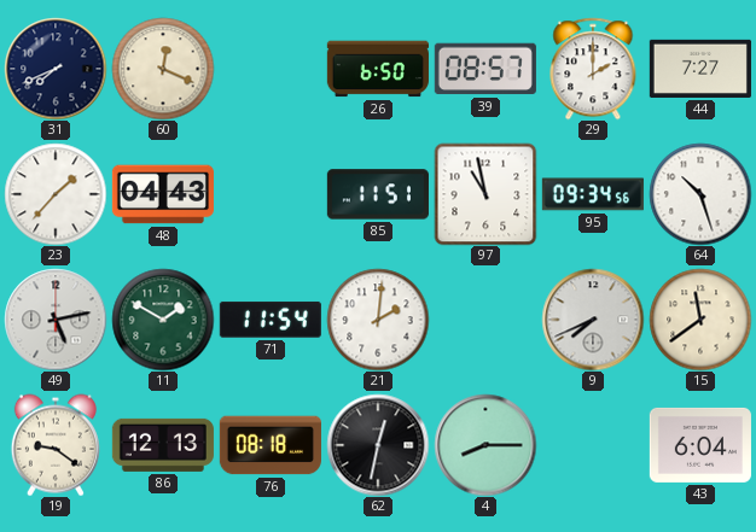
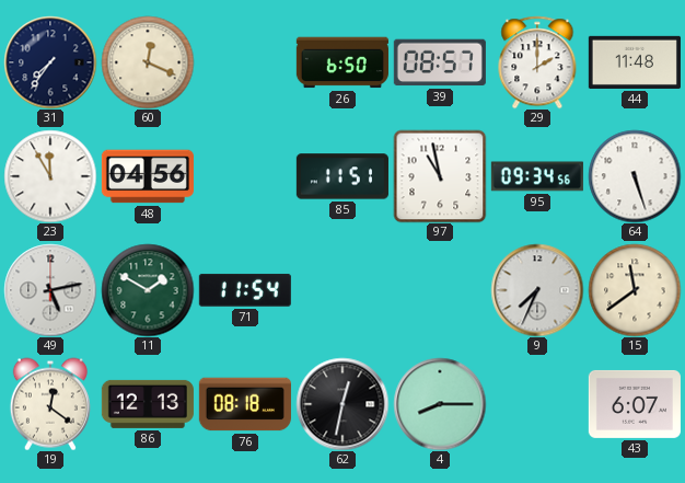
31: 7:41 -> 7:36
44: 7:27 -> 11:48
23: 1:37 -> 11:55
48: 04:43 -> 04:56
64: 10:27 -> 5:27
21: 2:01 -> none
9: 7:41 -> 7:34
19: 9:21 -> 12:21
43: 6:04 -> 6:07
